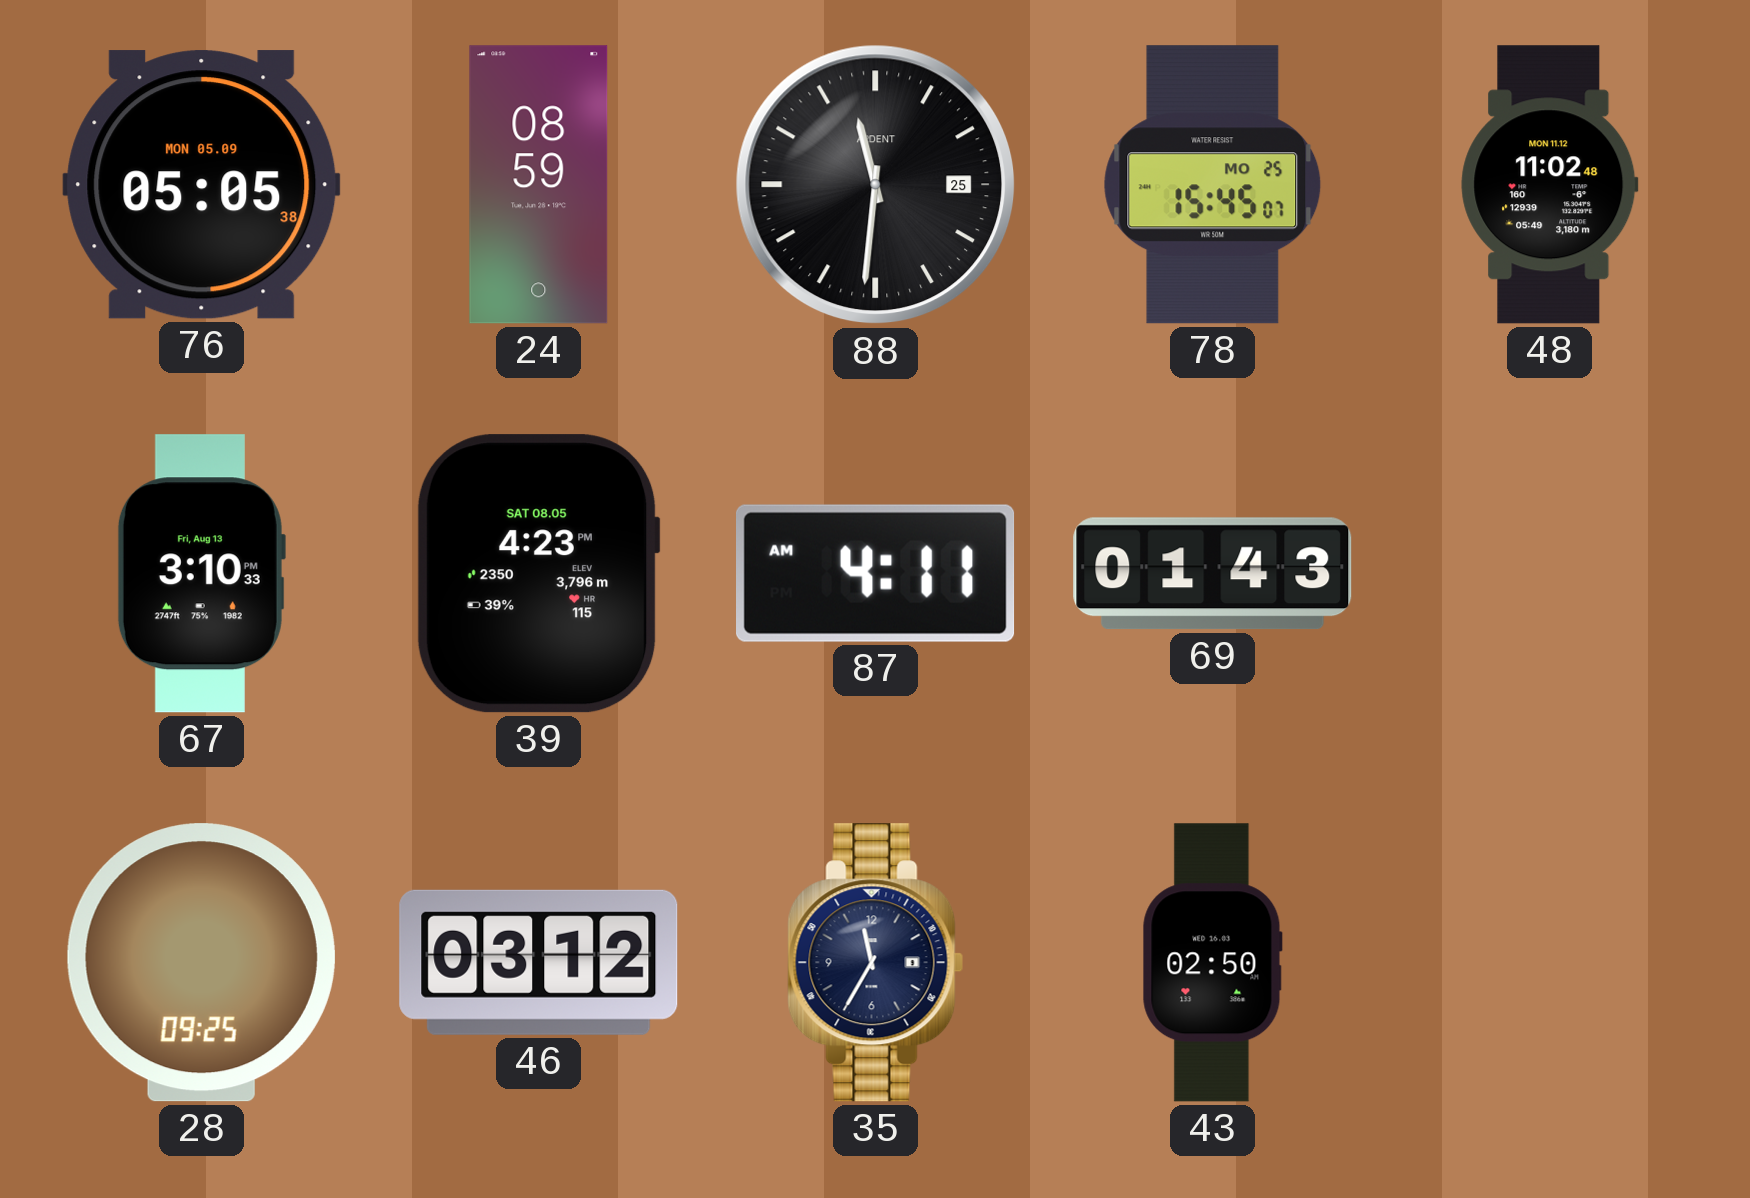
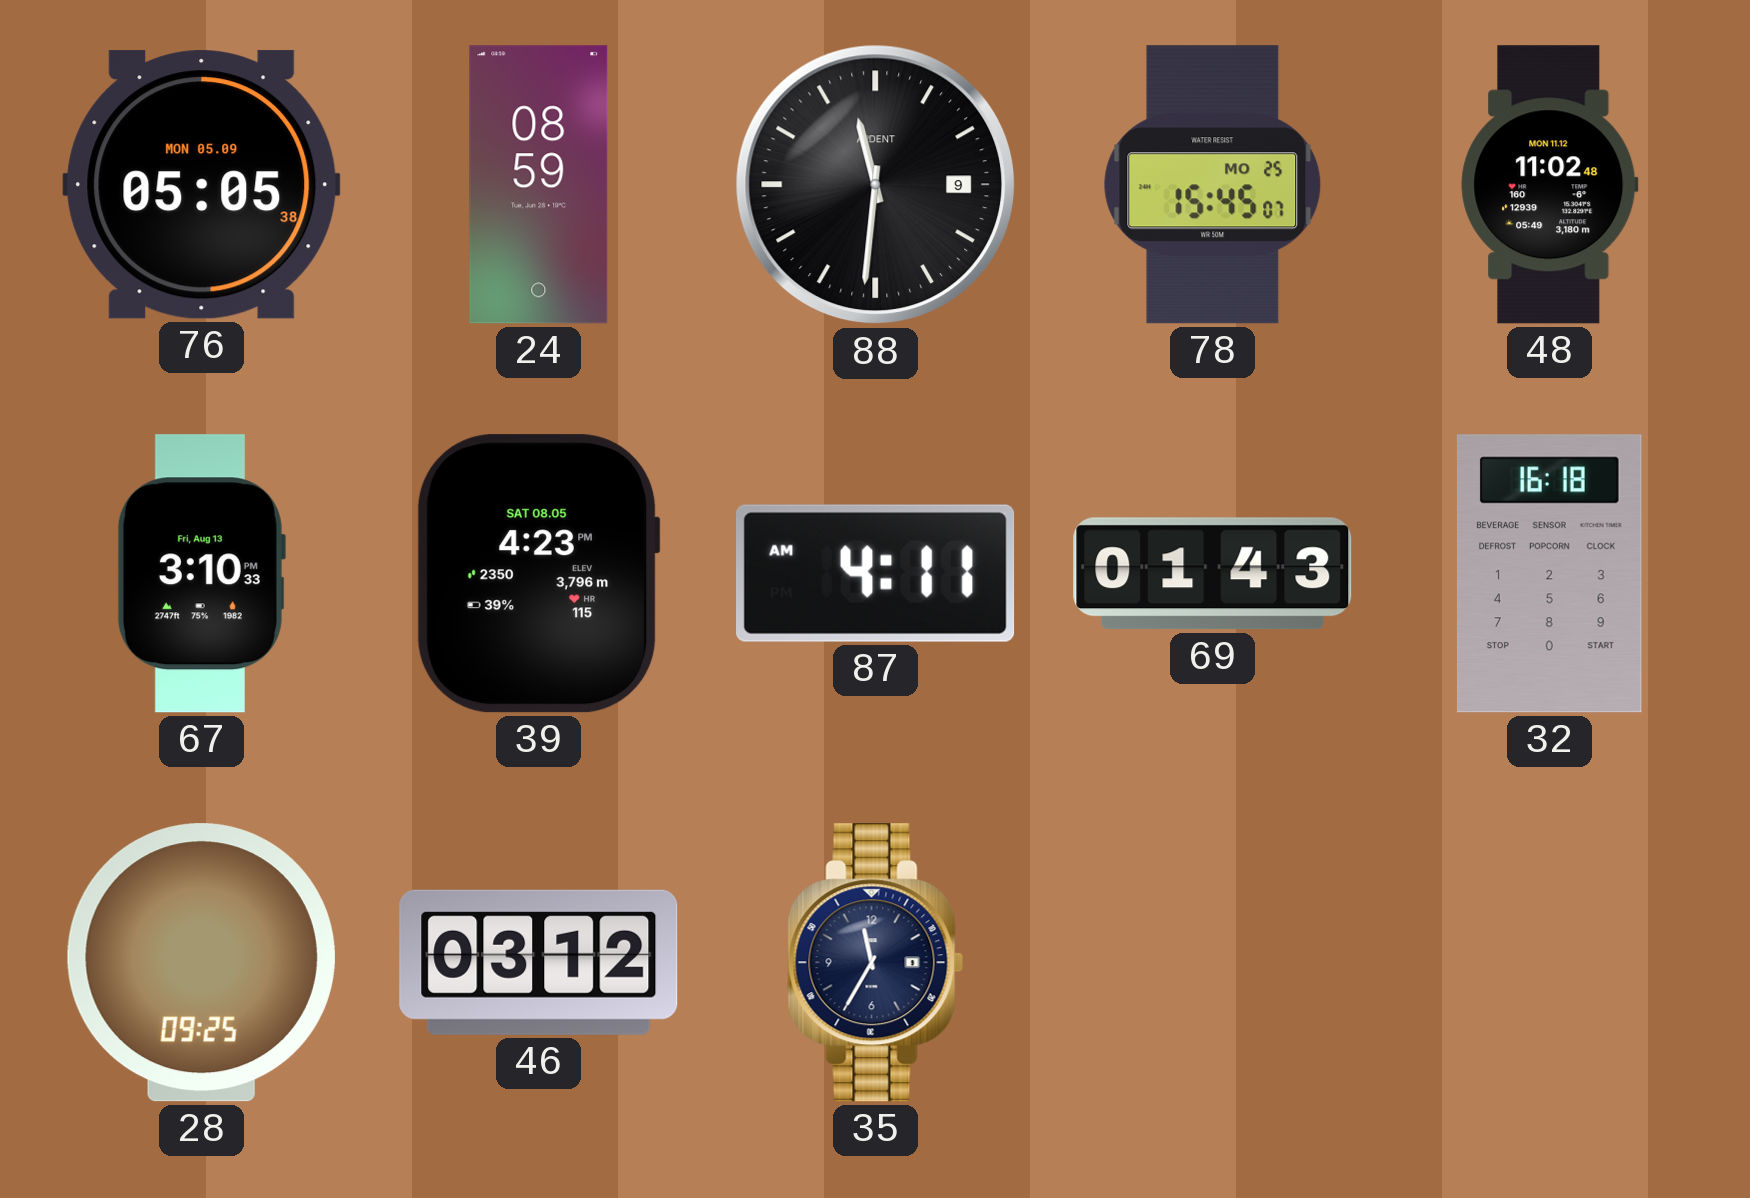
88 date: 25 -> 9
32: none -> 16:18
43: 02:50 -> none
